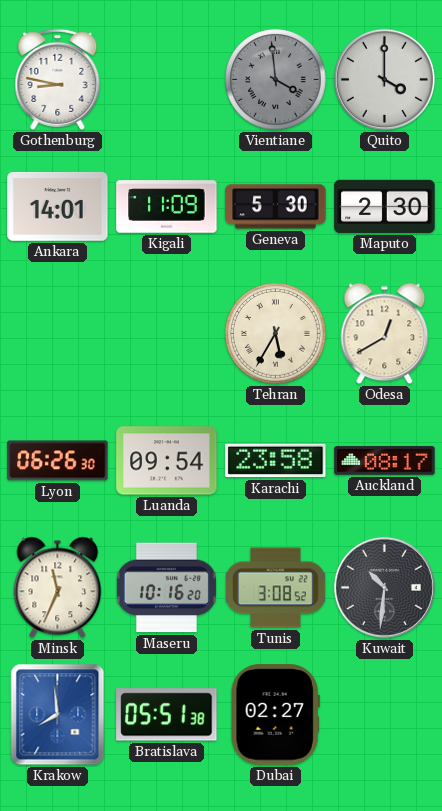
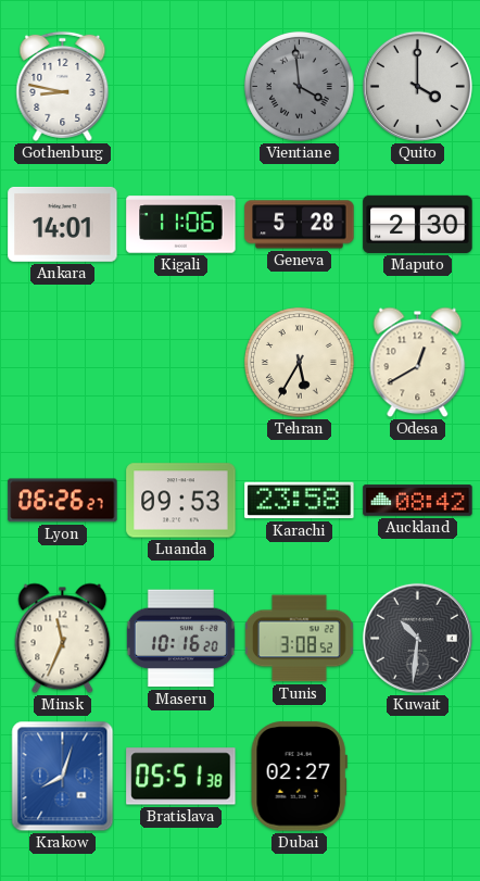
Kigali: 11:09 -> 11:06
Geneva: 5:30 -> 5:28
Lyon: 06:26:30 -> 06:26:27
Luanda: 09:54 -> 09:53
Auckland: 08:17 -> 08:42
Krakow: 7:59 -> 8:03
